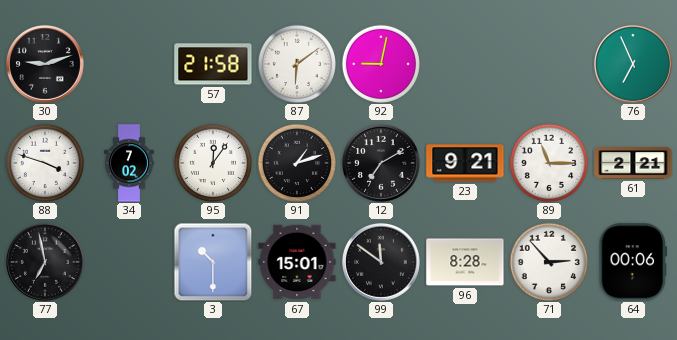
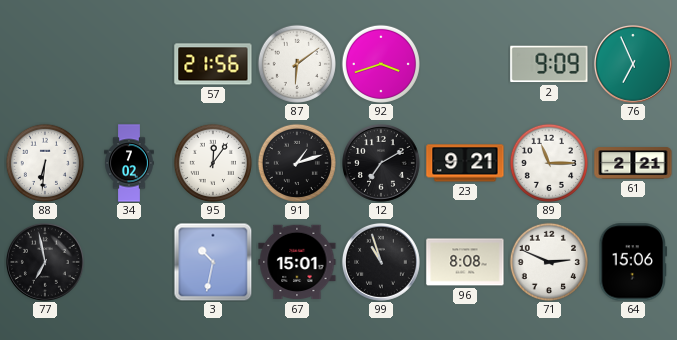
30: 9:12 -> none
57: 21:58 -> 21:56
92: 9:02 -> 3:42
2: none -> 9:09
88: 3:48 -> 6:31
3: 10:30 -> 10:32
99: 11:51 -> 10:57
96: 8:28 -> 8:08
71: 2:53 -> 2:49
64: 00:06 -> 15:06
